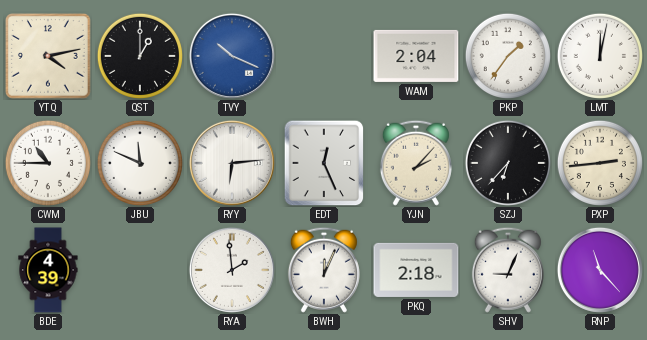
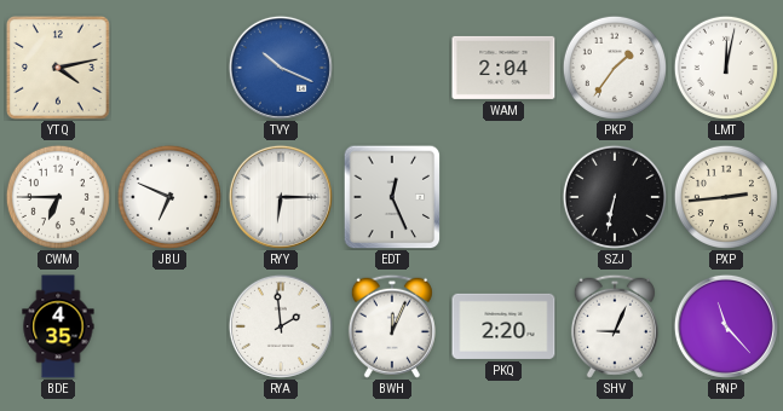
QST: 1:00 -> none
CWM: 10:45 -> 6:45
JBU: 11:49 -> 6:49
RYY: 6:14 -> 6:15
YJN: 2:07 -> none
SZJ: 6:37 -> 6:32
BDE: 4:39 -> 4:35
PKQ: 2:18 -> 2:20
